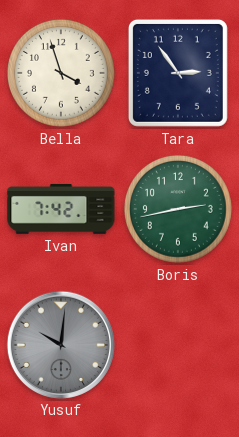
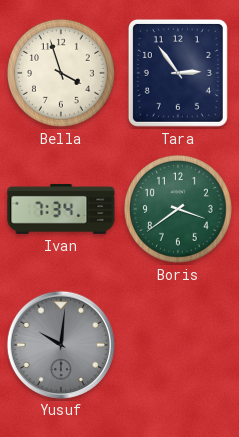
Ivan: 7:42 -> 7:34
Boris: 2:43 -> 3:39
